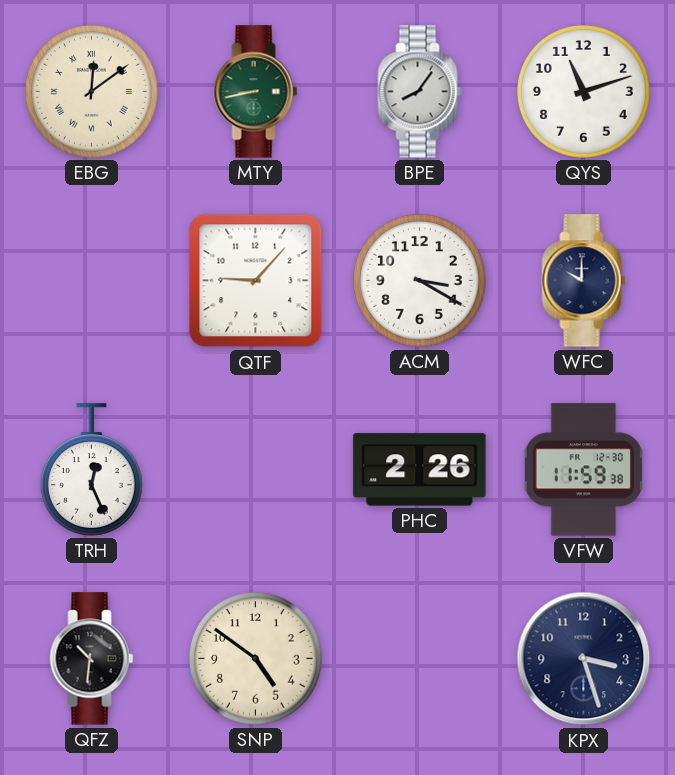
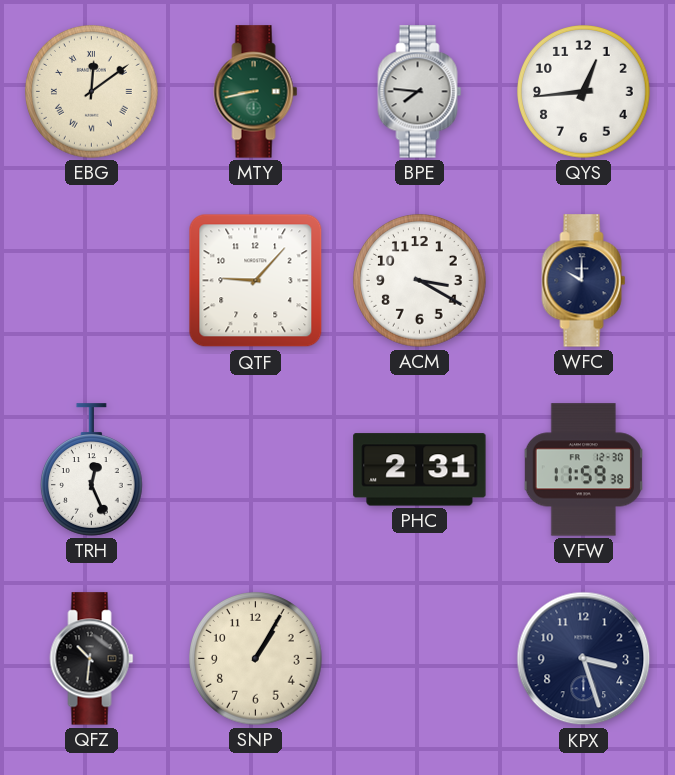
BPE: 8:06 -> 7:46
QYS: 11:12 -> 12:44
PHC: 2:26 -> 2:31
SNP: 4:51 -> 1:05
